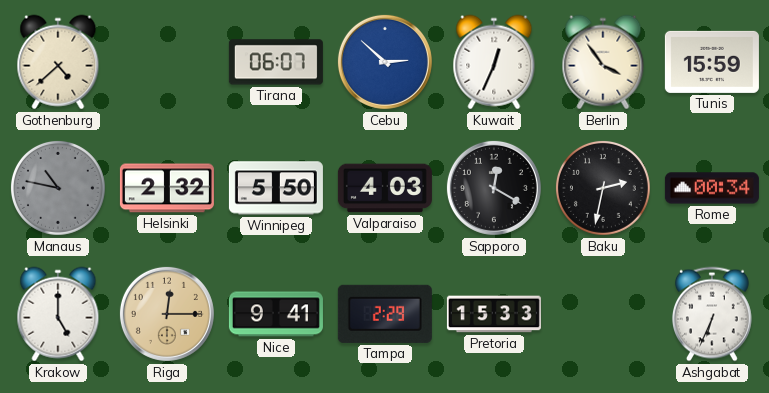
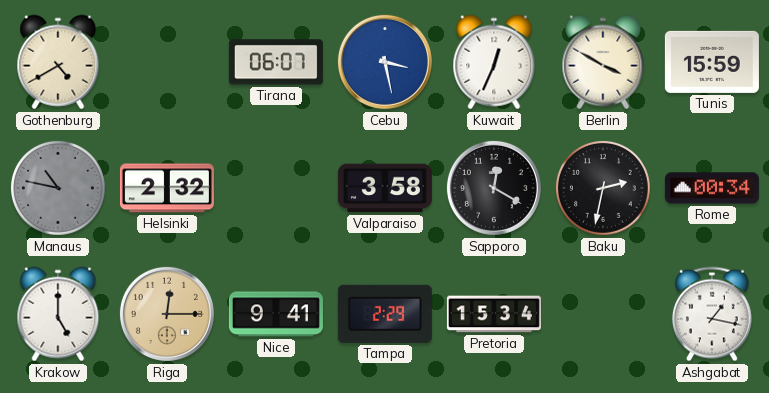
Gothenburg: 4:38 -> 4:40
Cebu: 2:52 -> 3:28
Berlin: 3:54 -> 3:50
Winnipeg: 5:50 -> none
Valparaiso: 4:03 -> 3:58
Pretoria: 15:33 -> 15:34
Ashgabat: 6:34 -> 1:17
